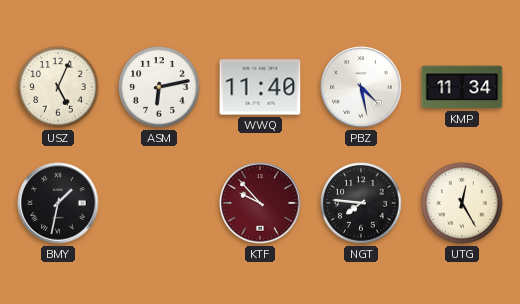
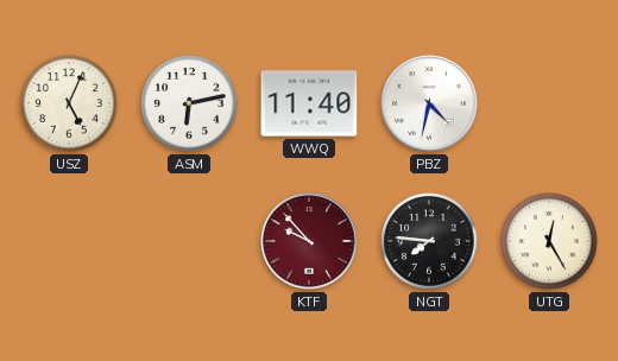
PBZ: 4:28 -> 4:32
KMP: 11:34 -> none
BMY: 1:32 -> none
